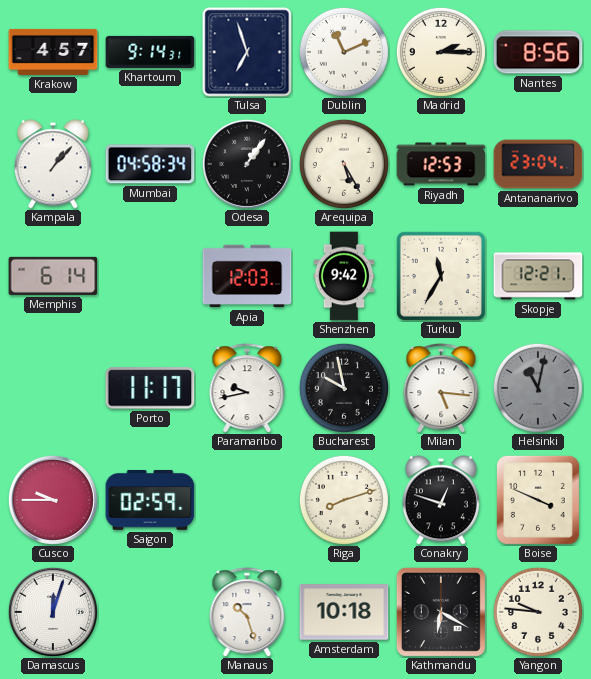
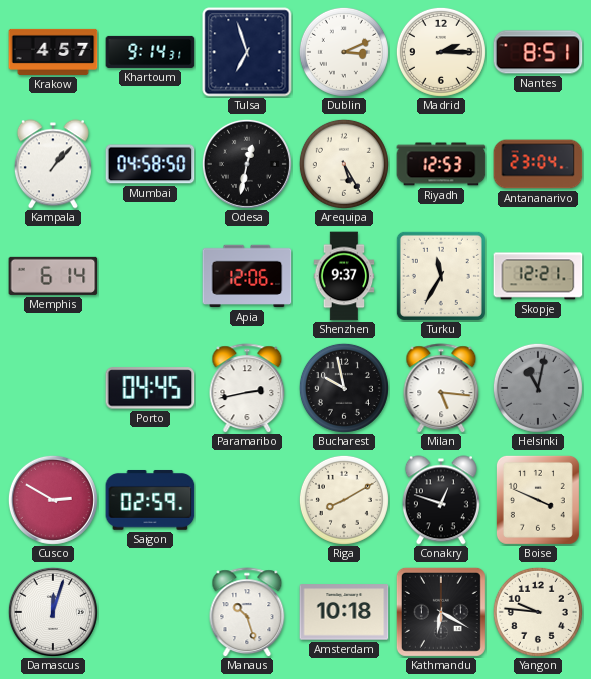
Dublin: 11:11 -> 3:11
Nantes: 8:56 -> 8:51
Mumbai: 04:58:34 -> 04:58:50
Odesa: 1:06 -> 12:32
Apia: 12:03 -> 12:06
Shenzhen: 9:42 -> 9:37
Porto: 11:17 -> 04:45
Paramaribo: 9:43 -> 2:43
Cusco: 9:45 -> 2:50
Riga: 8:12 -> 8:10
